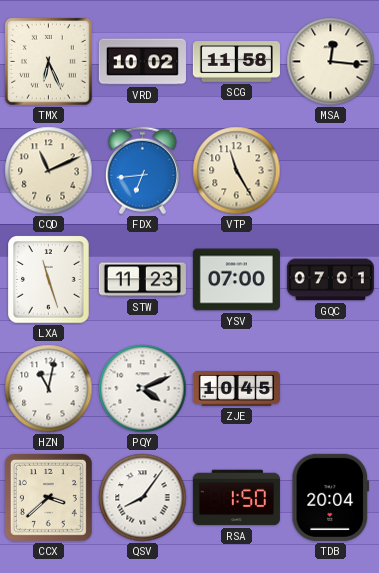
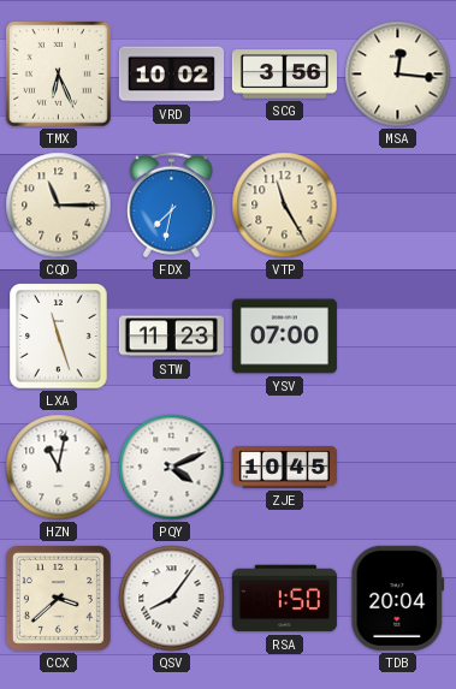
SCG: 11:58 -> 3:56
CQD: 11:11 -> 11:15
FDX: 6:44 -> 7:32
GQC: 07:01 -> none
